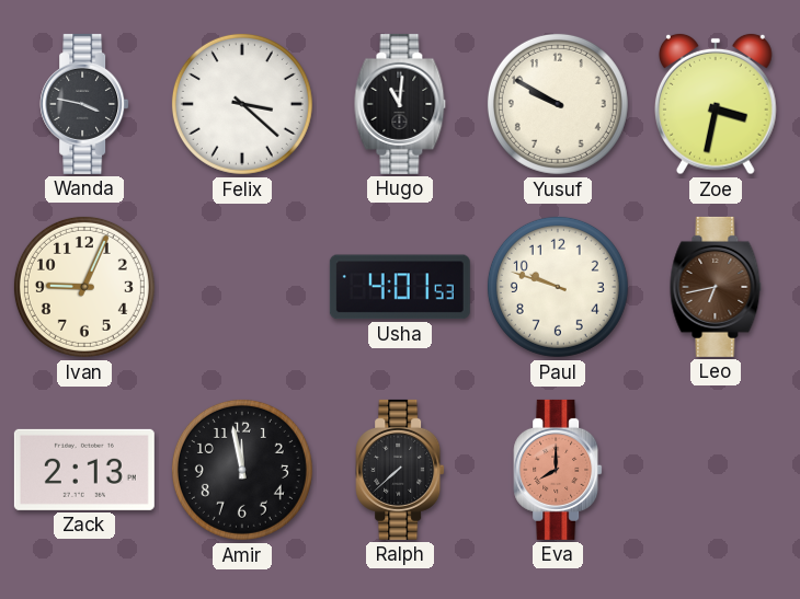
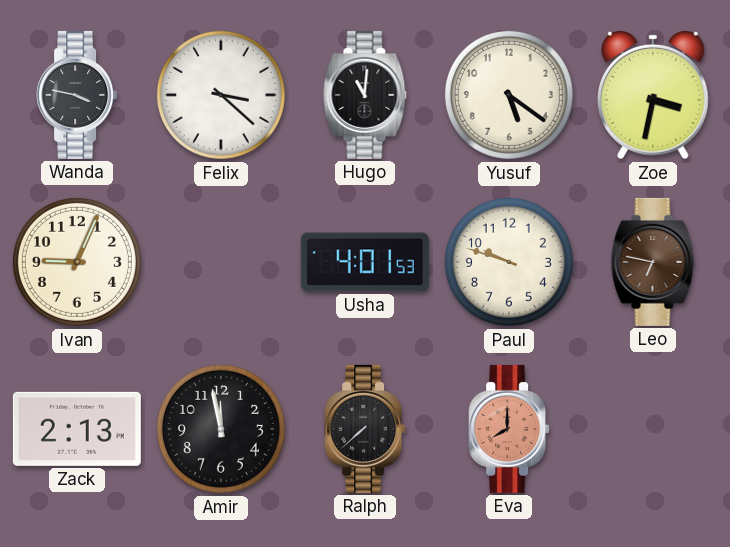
Yusuf: 9:50 -> 5:21
Leo: 6:43 -> 6:47
